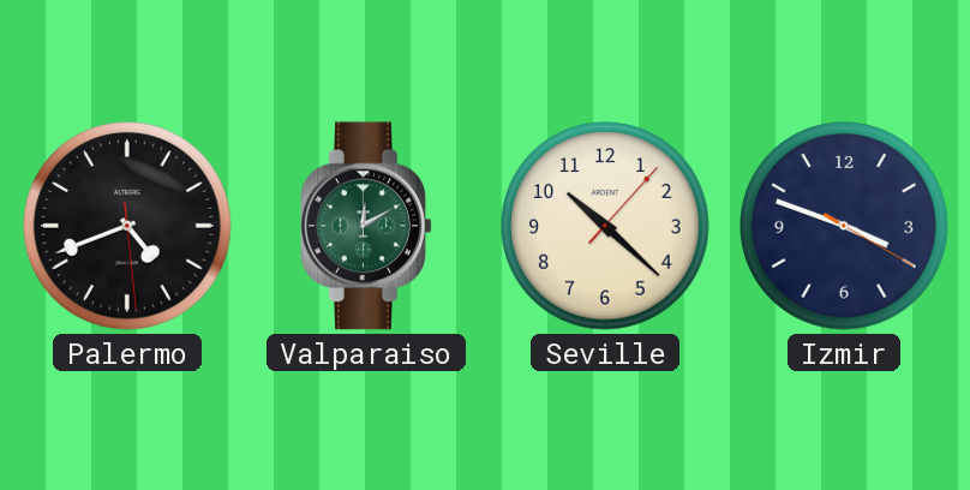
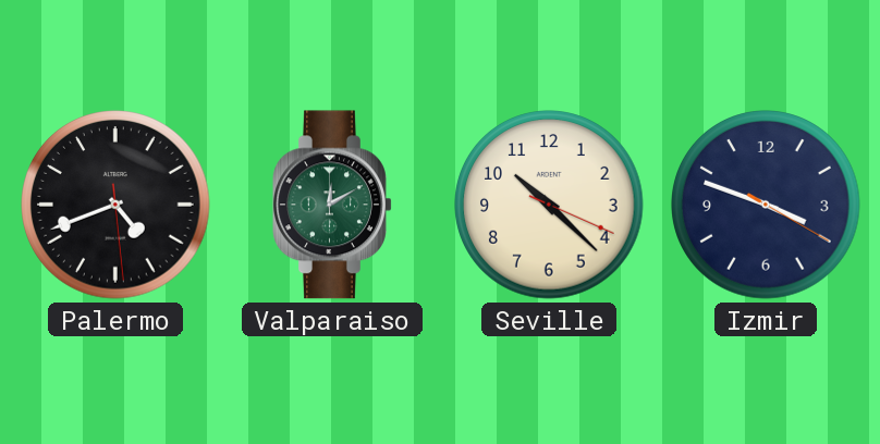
Seville: 10:22:07 -> 10:22:19
